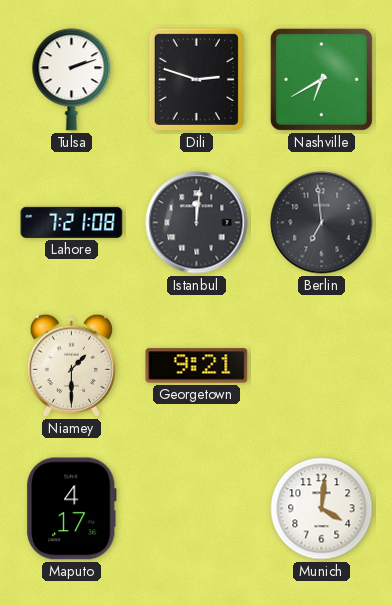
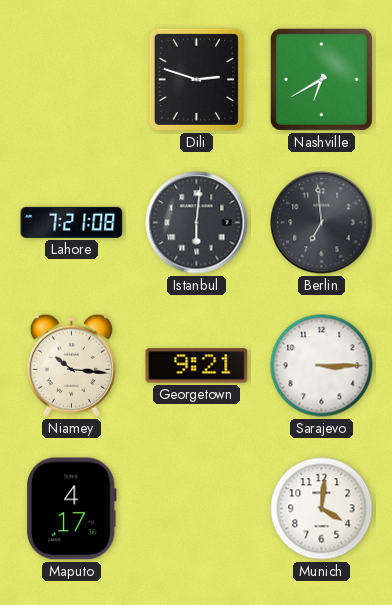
Tulsa: 2:12 -> none
Istanbul: 12:01 -> 6:01
Niamey: 1:30 -> 10:16
Sarajevo: none -> 3:15
